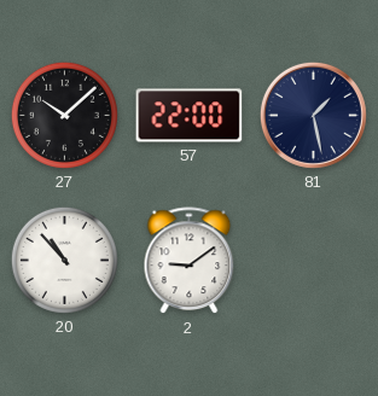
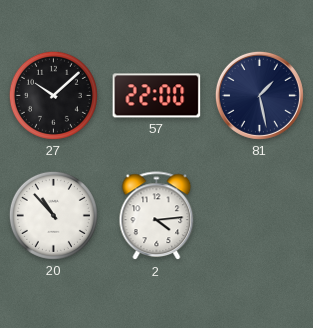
2: 9:09 -> 4:14
